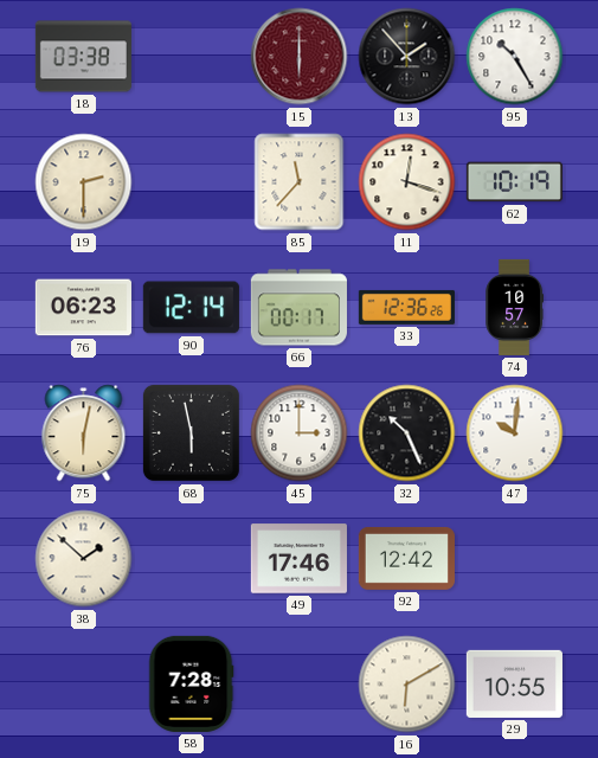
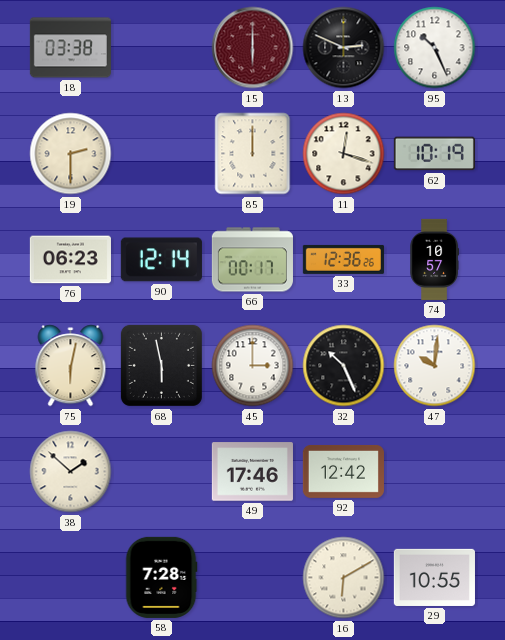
13: 1:53 -> 2:49
95: 10:25 -> 10:26
85: 11:37 -> 12:00
